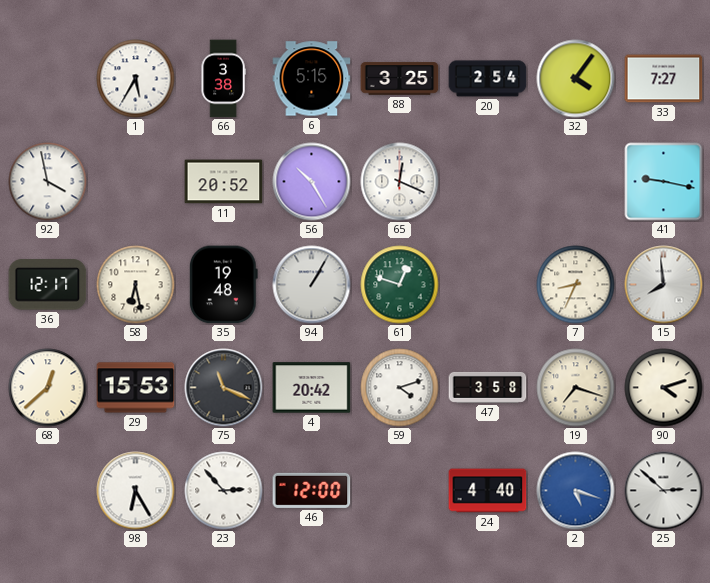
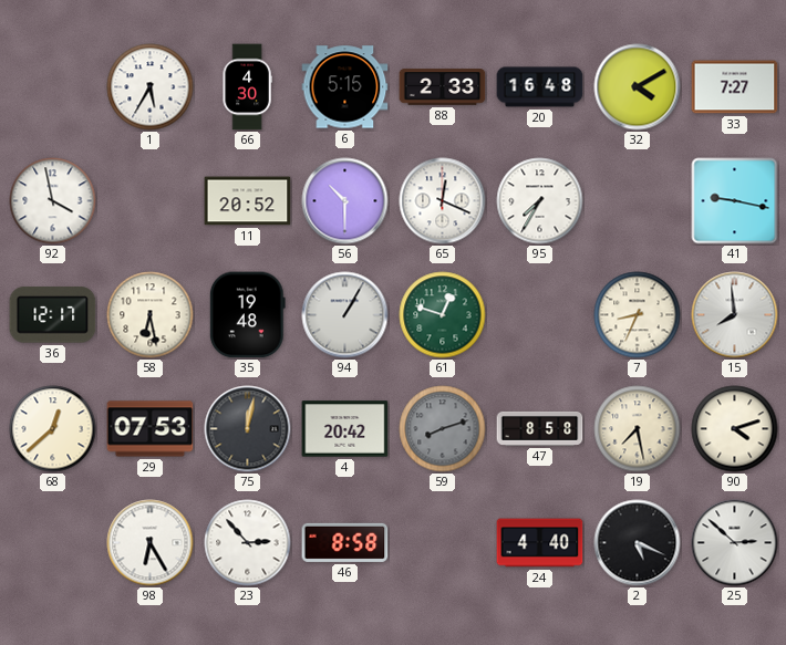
66: 3:38 -> 4:30
88: 3:25 -> 2:33
20: 2:54 -> 16:48
32: 4:06 -> 4:10
56: 10:25 -> 10:30
95: none -> 7:35
29: 15:53 -> 07:53
75: 11:19 -> 12:02
59: 4:12 -> 8:12
59 dial: white -> grey
47: 3:58 -> 8:58
19: 7:18 -> 7:28
46: 12:00 -> 8:58
2: 5:18 -> 5:19
2 dial: blue -> black
